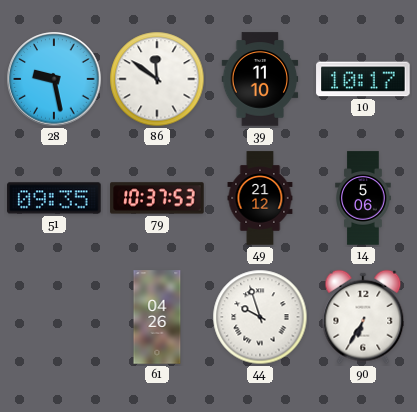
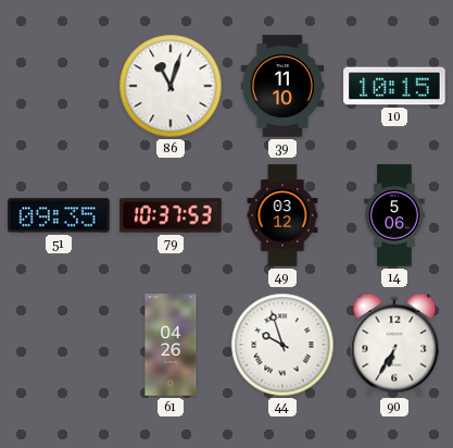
28: 9:28 -> none
86: 11:51 -> 11:03
10: 10:17 -> 10:15
49: 21:12 -> 03:12
